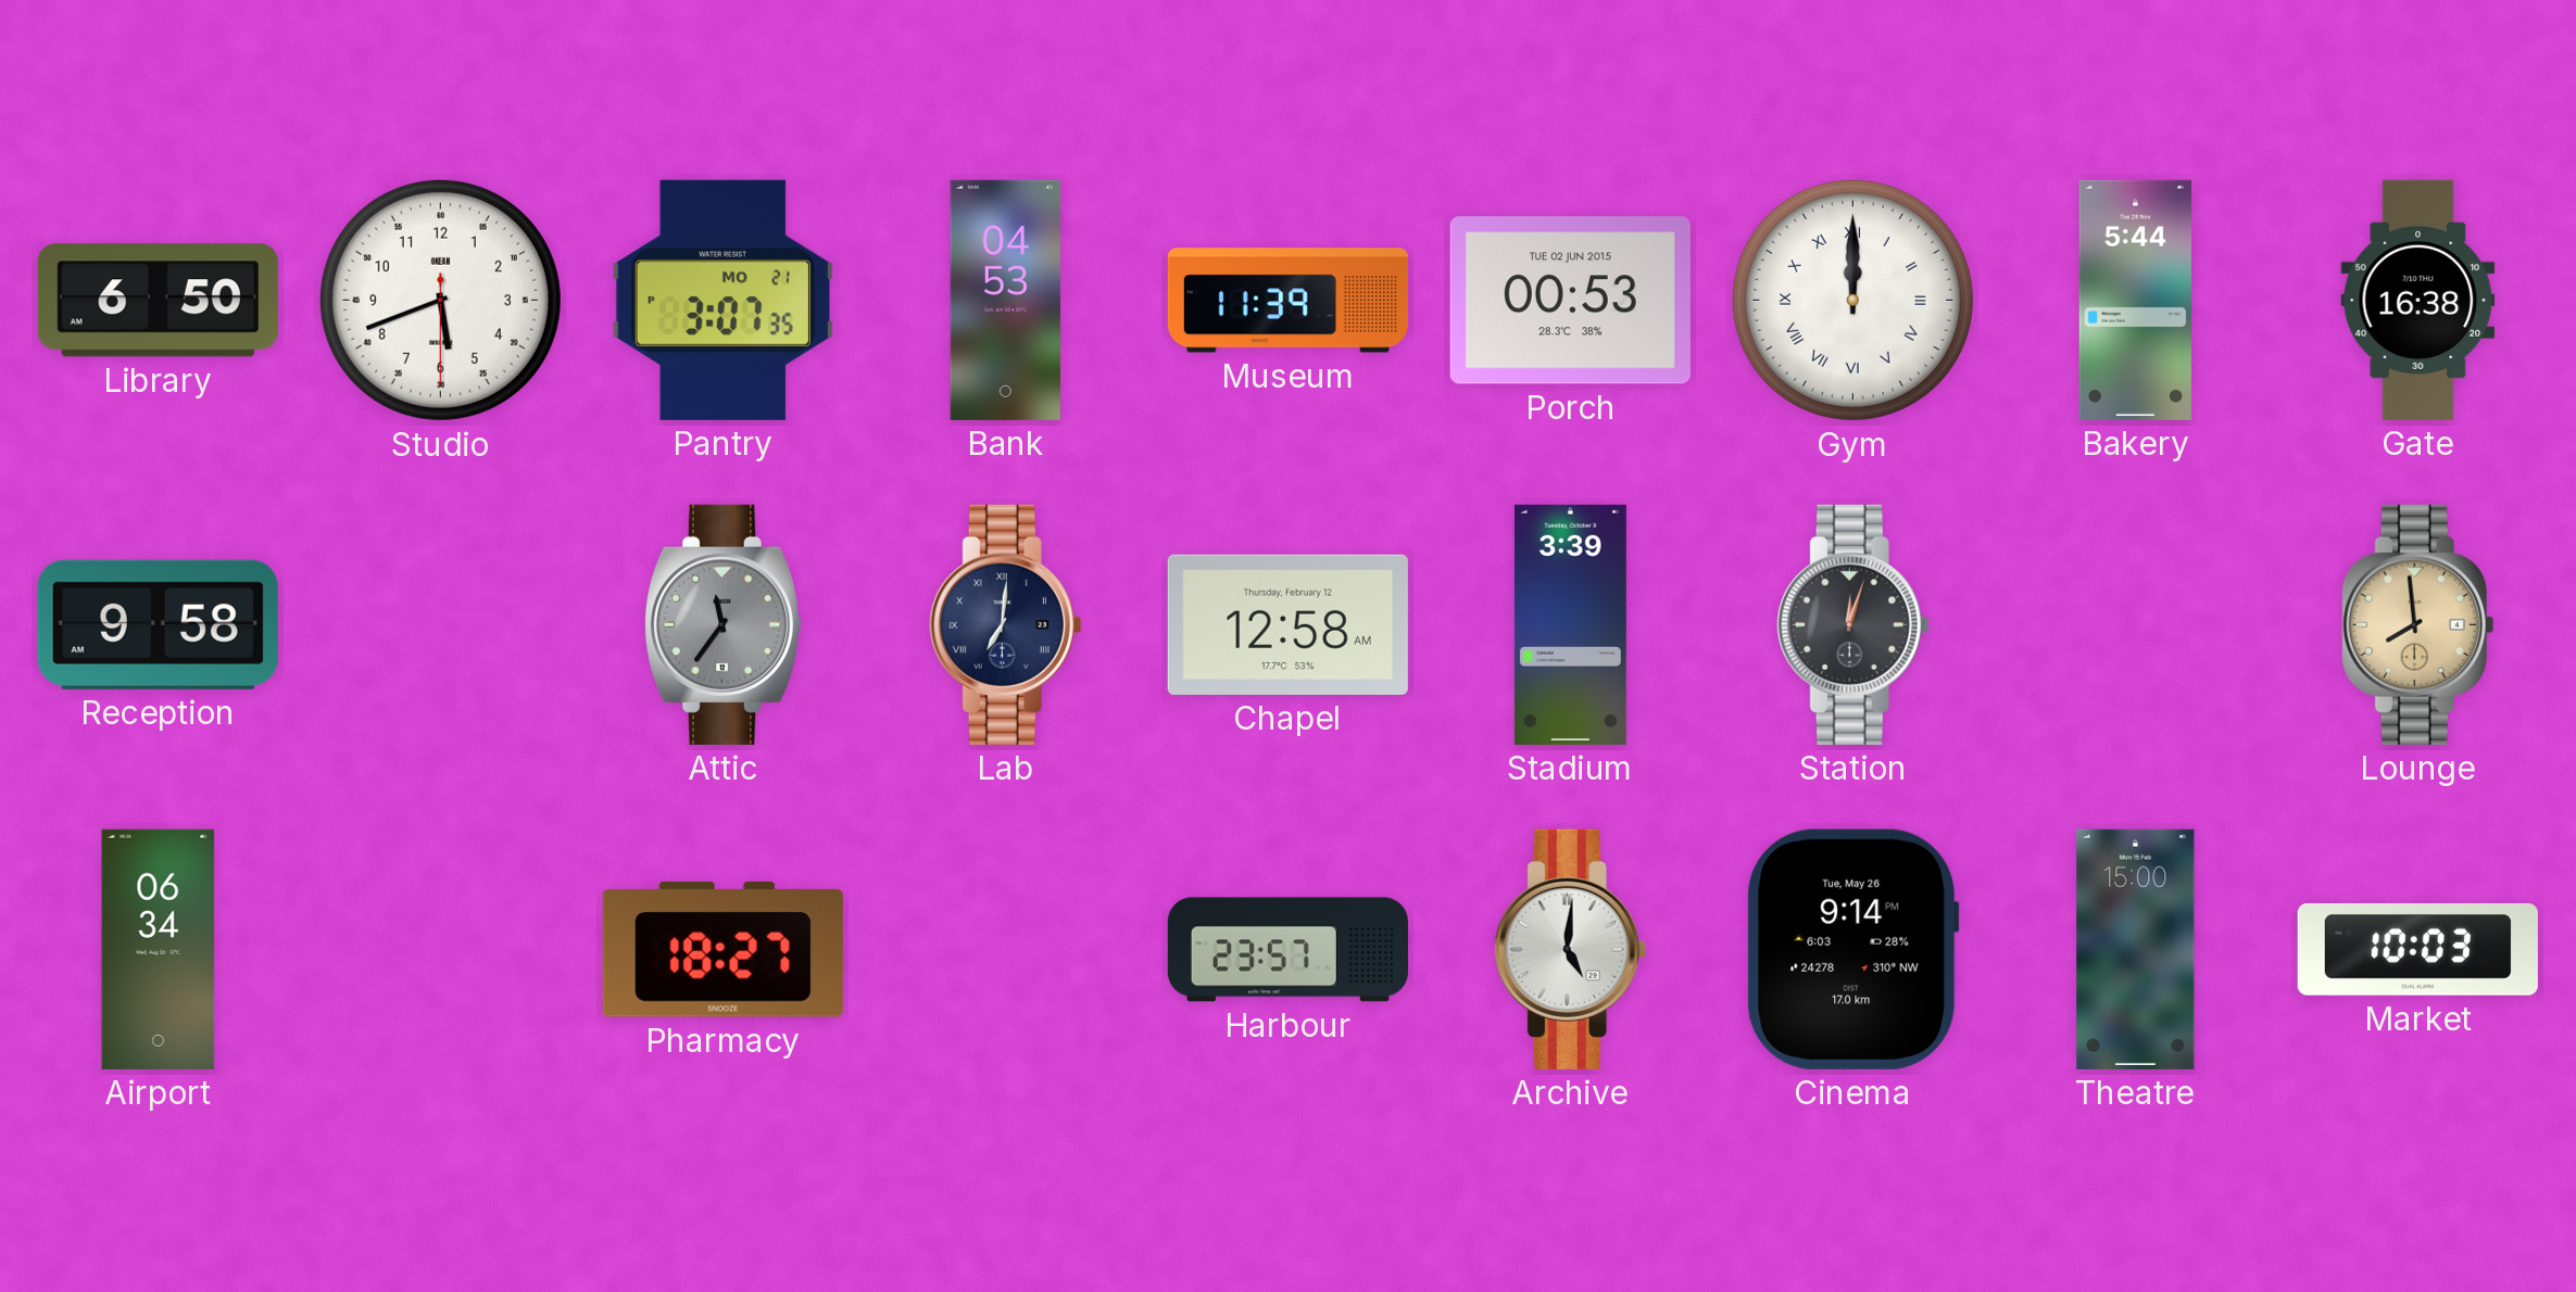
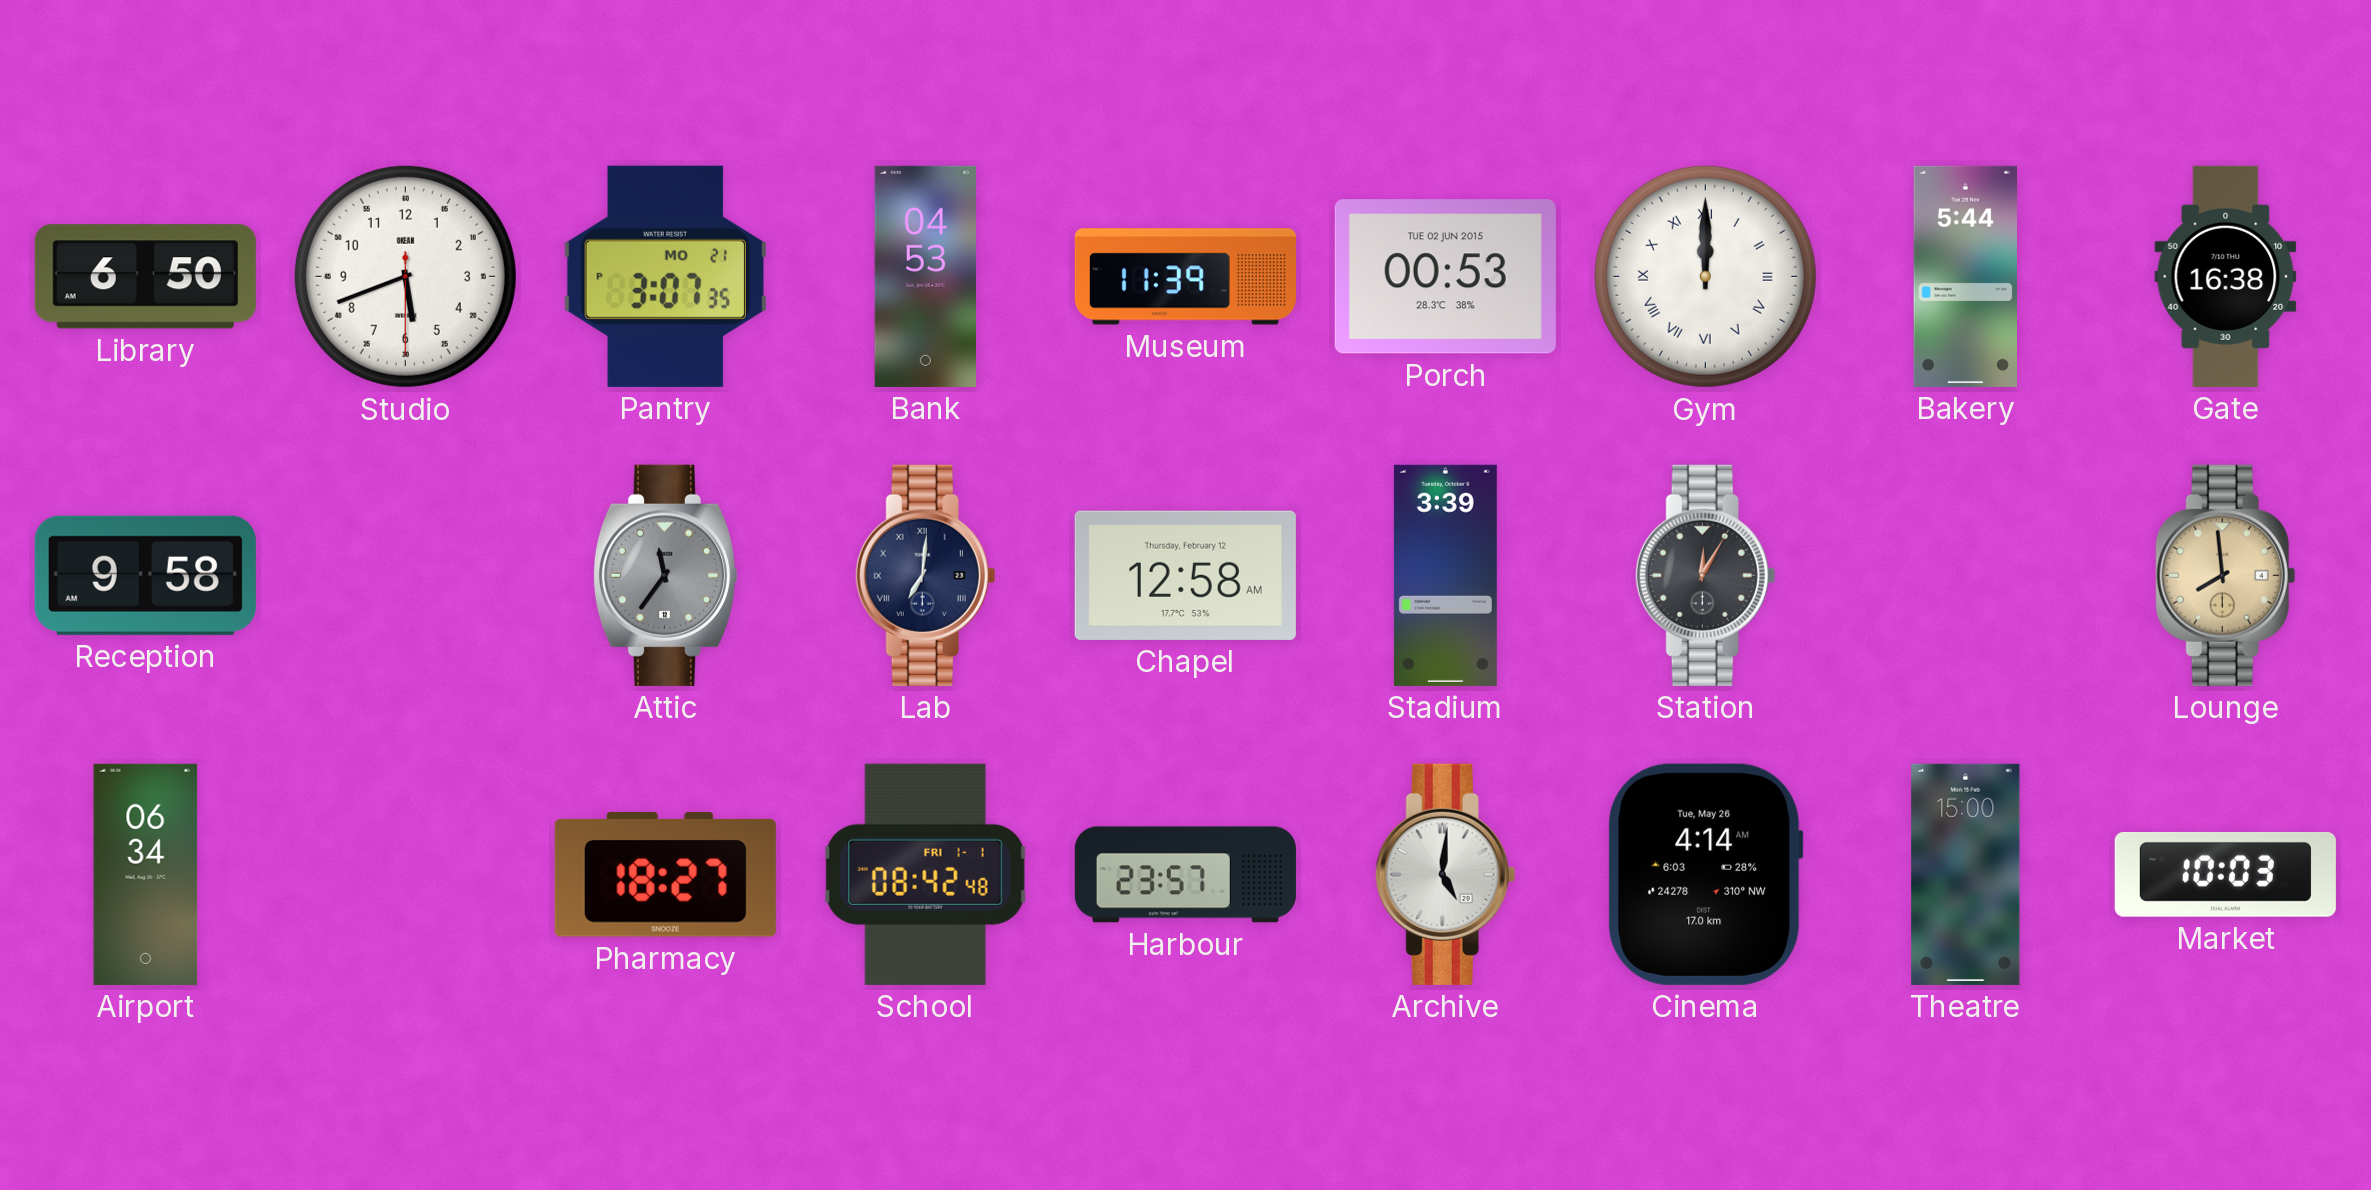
Station: 12:03 -> 12:05
School: none -> 08:42
Cinema: 9:14 -> 4:14
